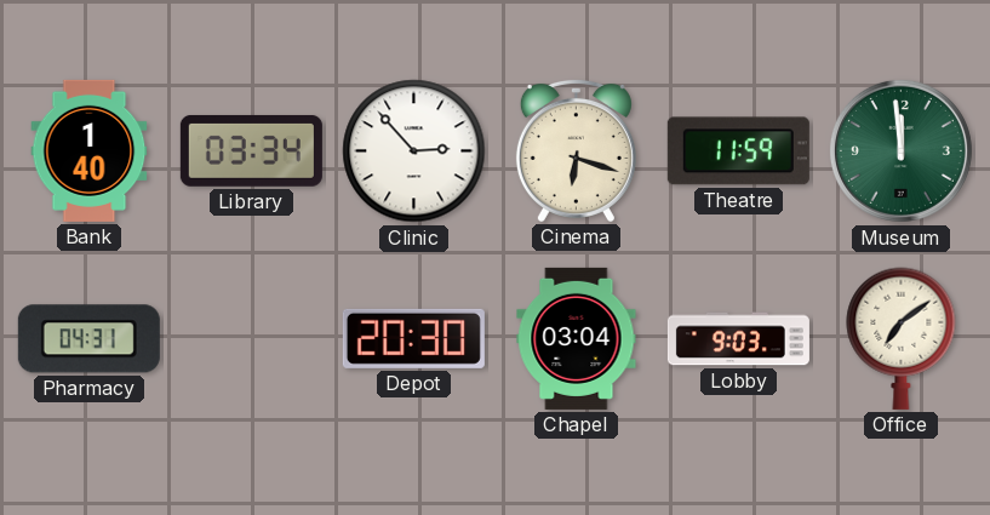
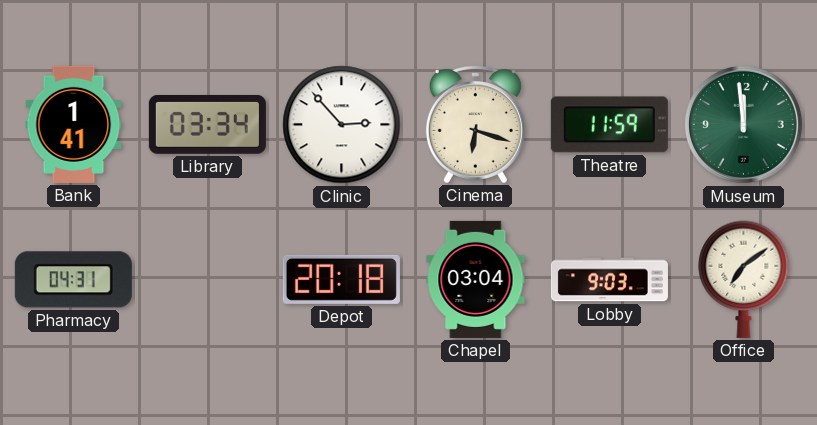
Bank: 1:40 -> 1:41
Depot: 20:30 -> 20:18
